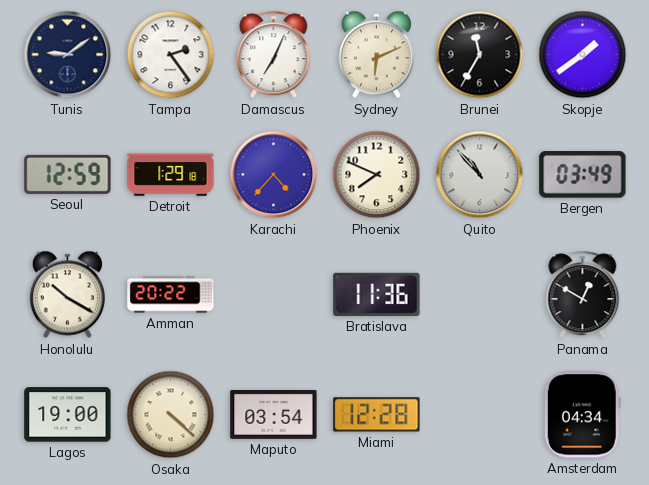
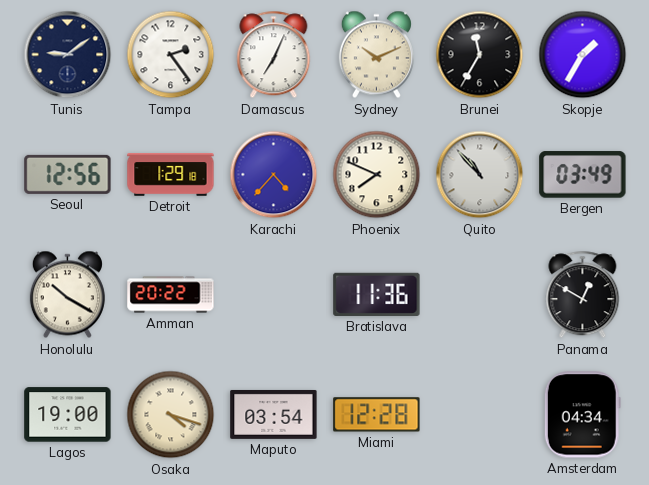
Sydney: 6:11 -> 10:11
Skopje: 1:39 -> 1:35
Seoul: 12:59 -> 12:56
Osaka: 4:22 -> 4:18
